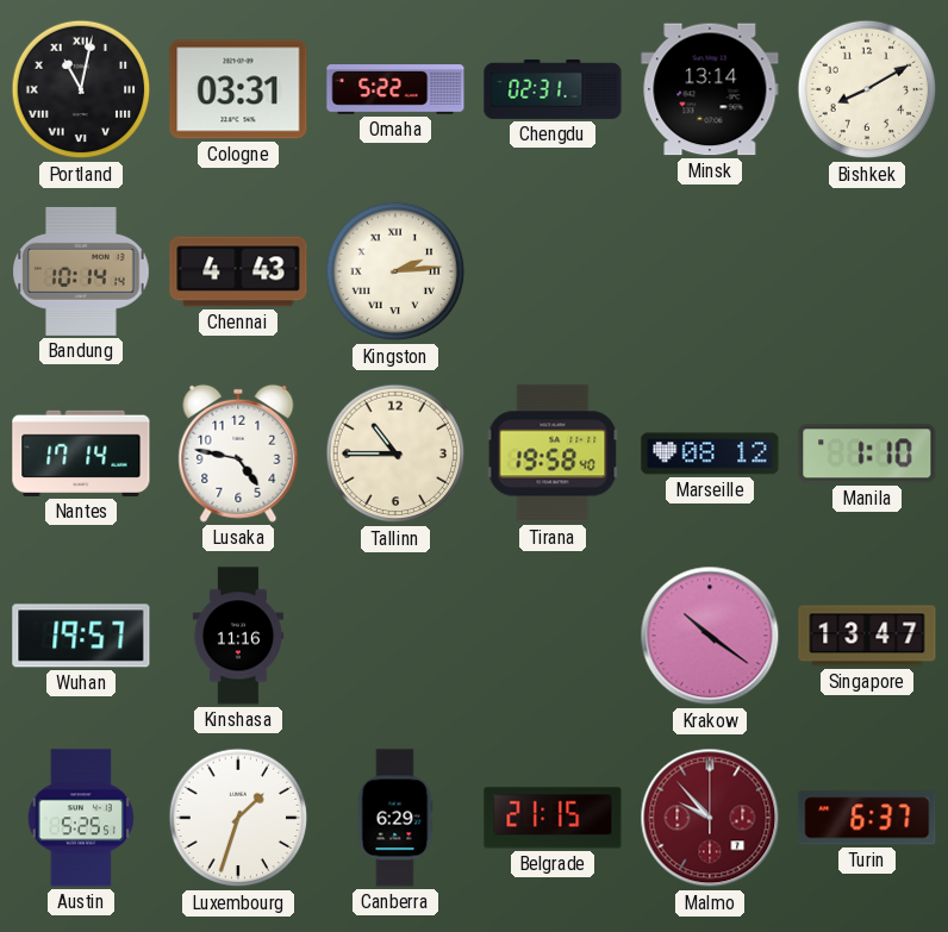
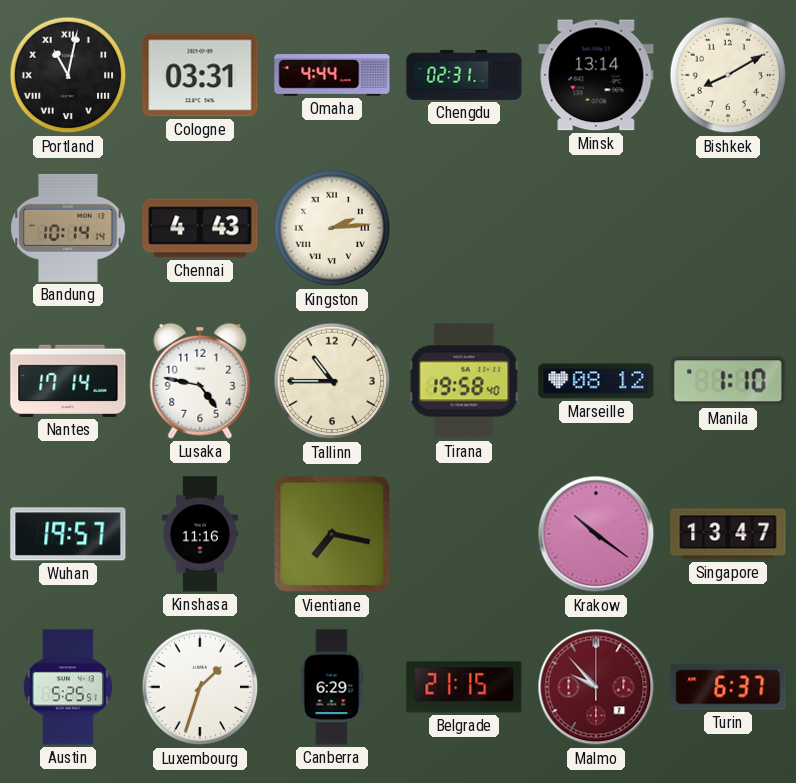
Omaha: 5:22 -> 4:44
Vientiane: none -> 7:17
